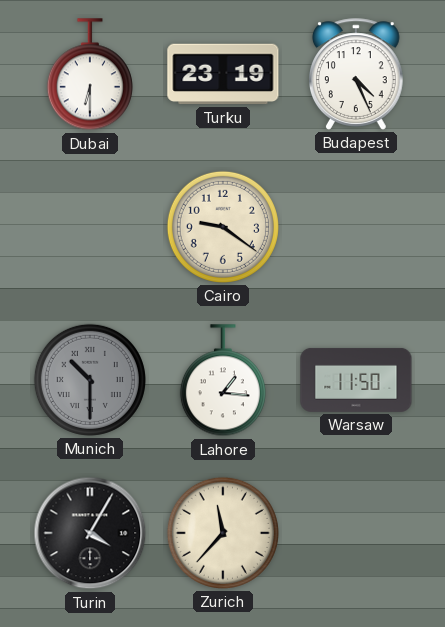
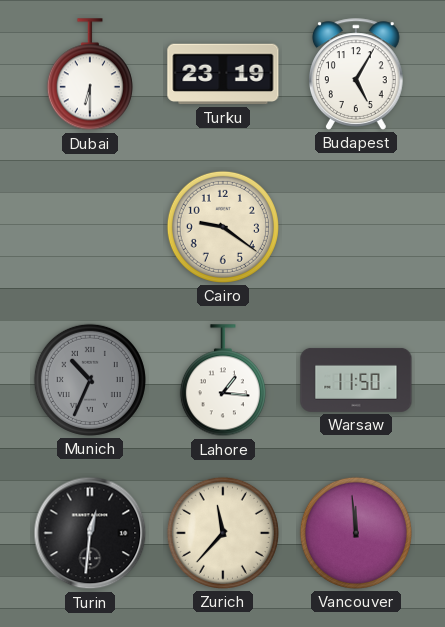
Budapest: 4:26 -> 5:05
Munich: 10:30 -> 10:34
Turin: 4:05 -> 12:31
Vancouver: none -> 11:59
